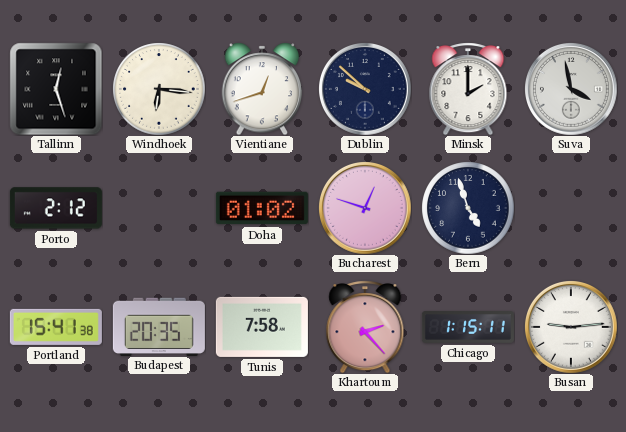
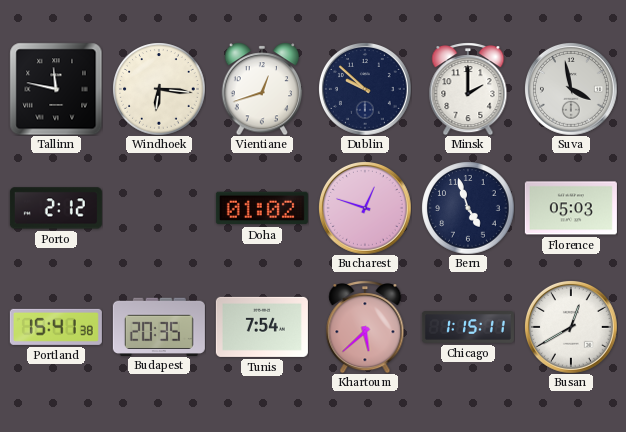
Tallinn: 12:27 -> 11:47
Florence: none -> 05:03
Tunis: 7:58 -> 7:54
Khartoum: 2:23 -> 5:38
Busan: 9:14 -> 12:40
